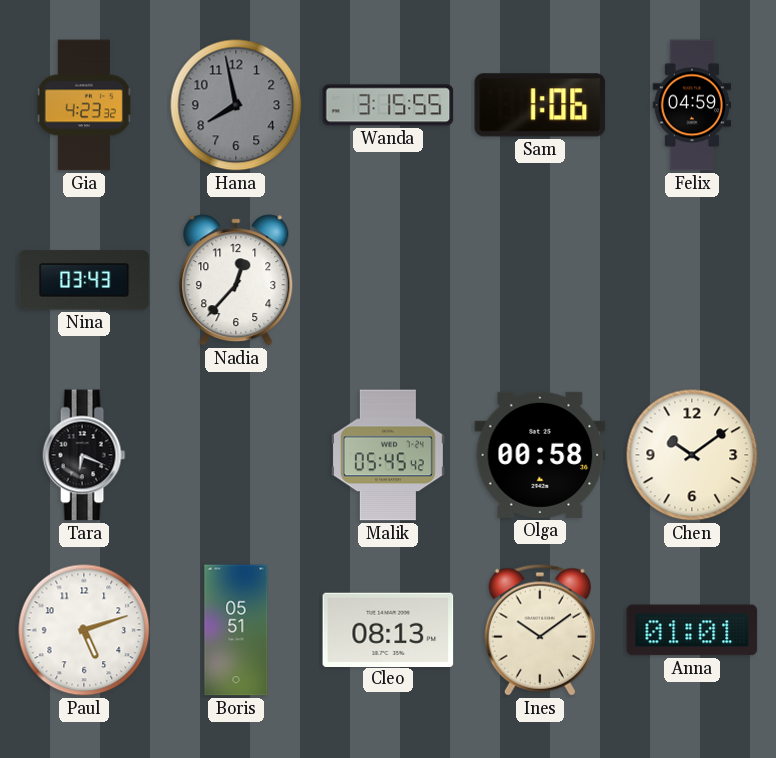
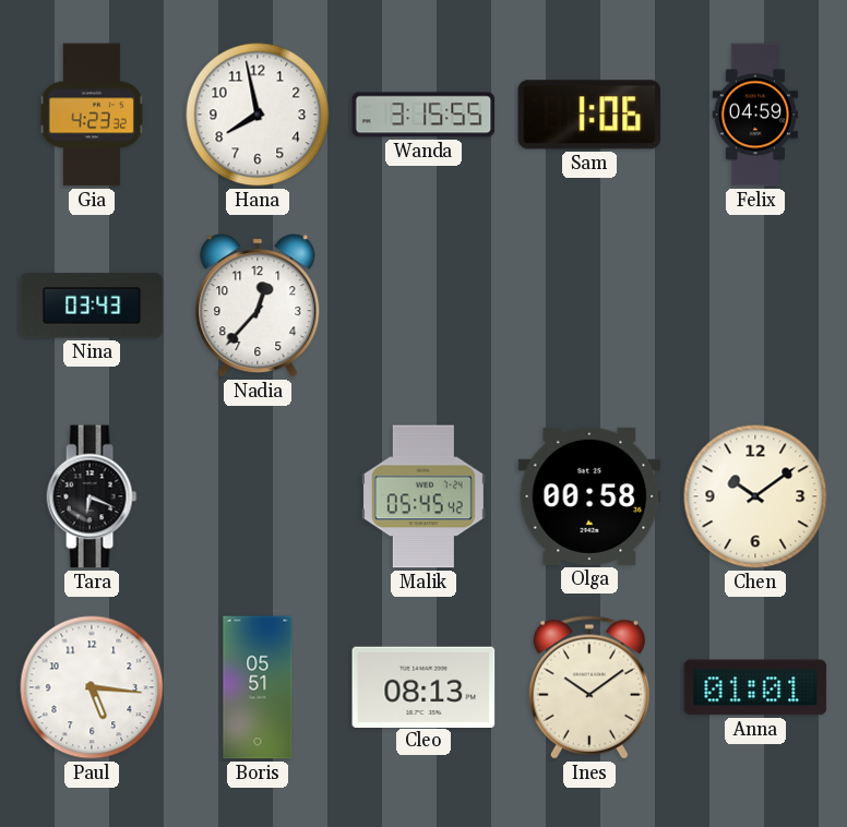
Hana dial: grey -> white
Paul: 5:12 -> 5:16
